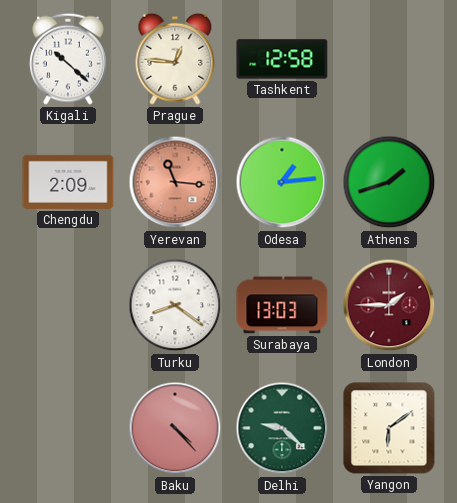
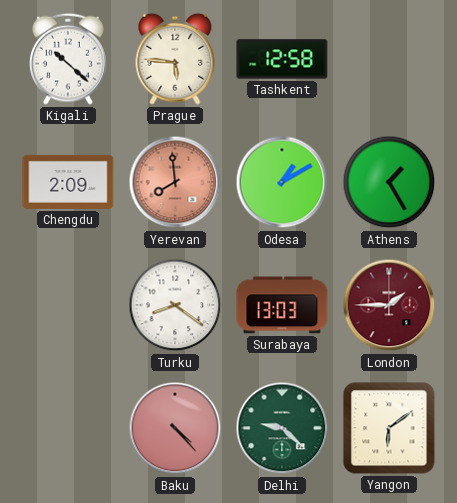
Prague: 12:46 -> 5:46
Yerevan: 11:16 -> 7:59
Odesa: 1:14 -> 1:10
Athens: 1:42 -> 1:25
